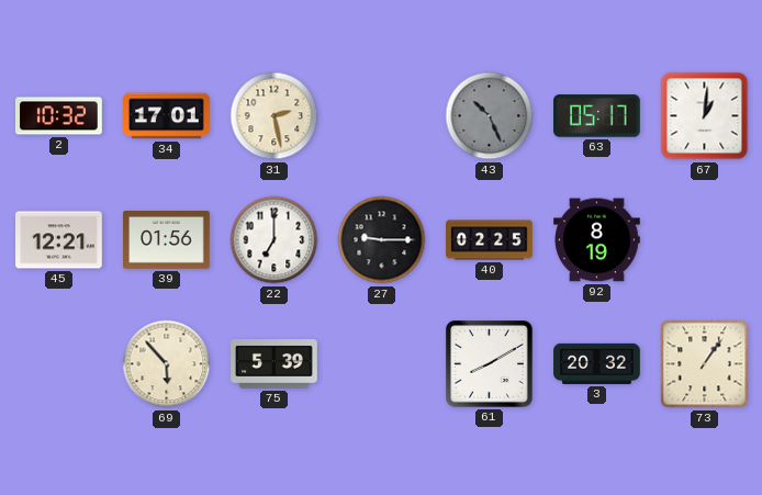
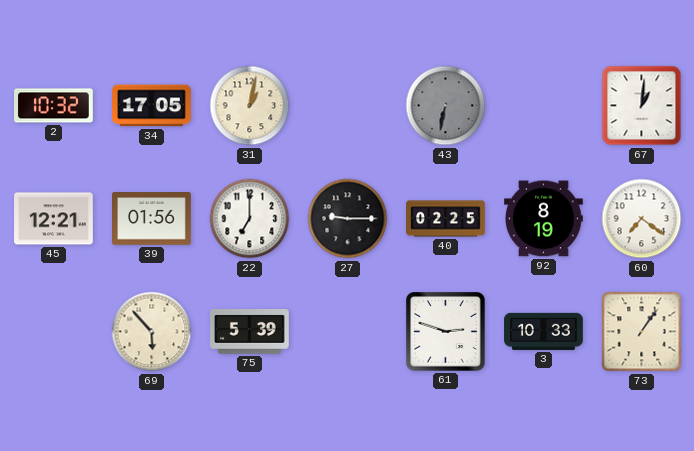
34: 17:01 -> 17:05
31: 2:28 -> 1:02
43: 10:26 -> 6:32
63: 05:17 -> none
60: none -> 7:21
61: 8:10 -> 2:48
3: 20:32 -> 10:33
